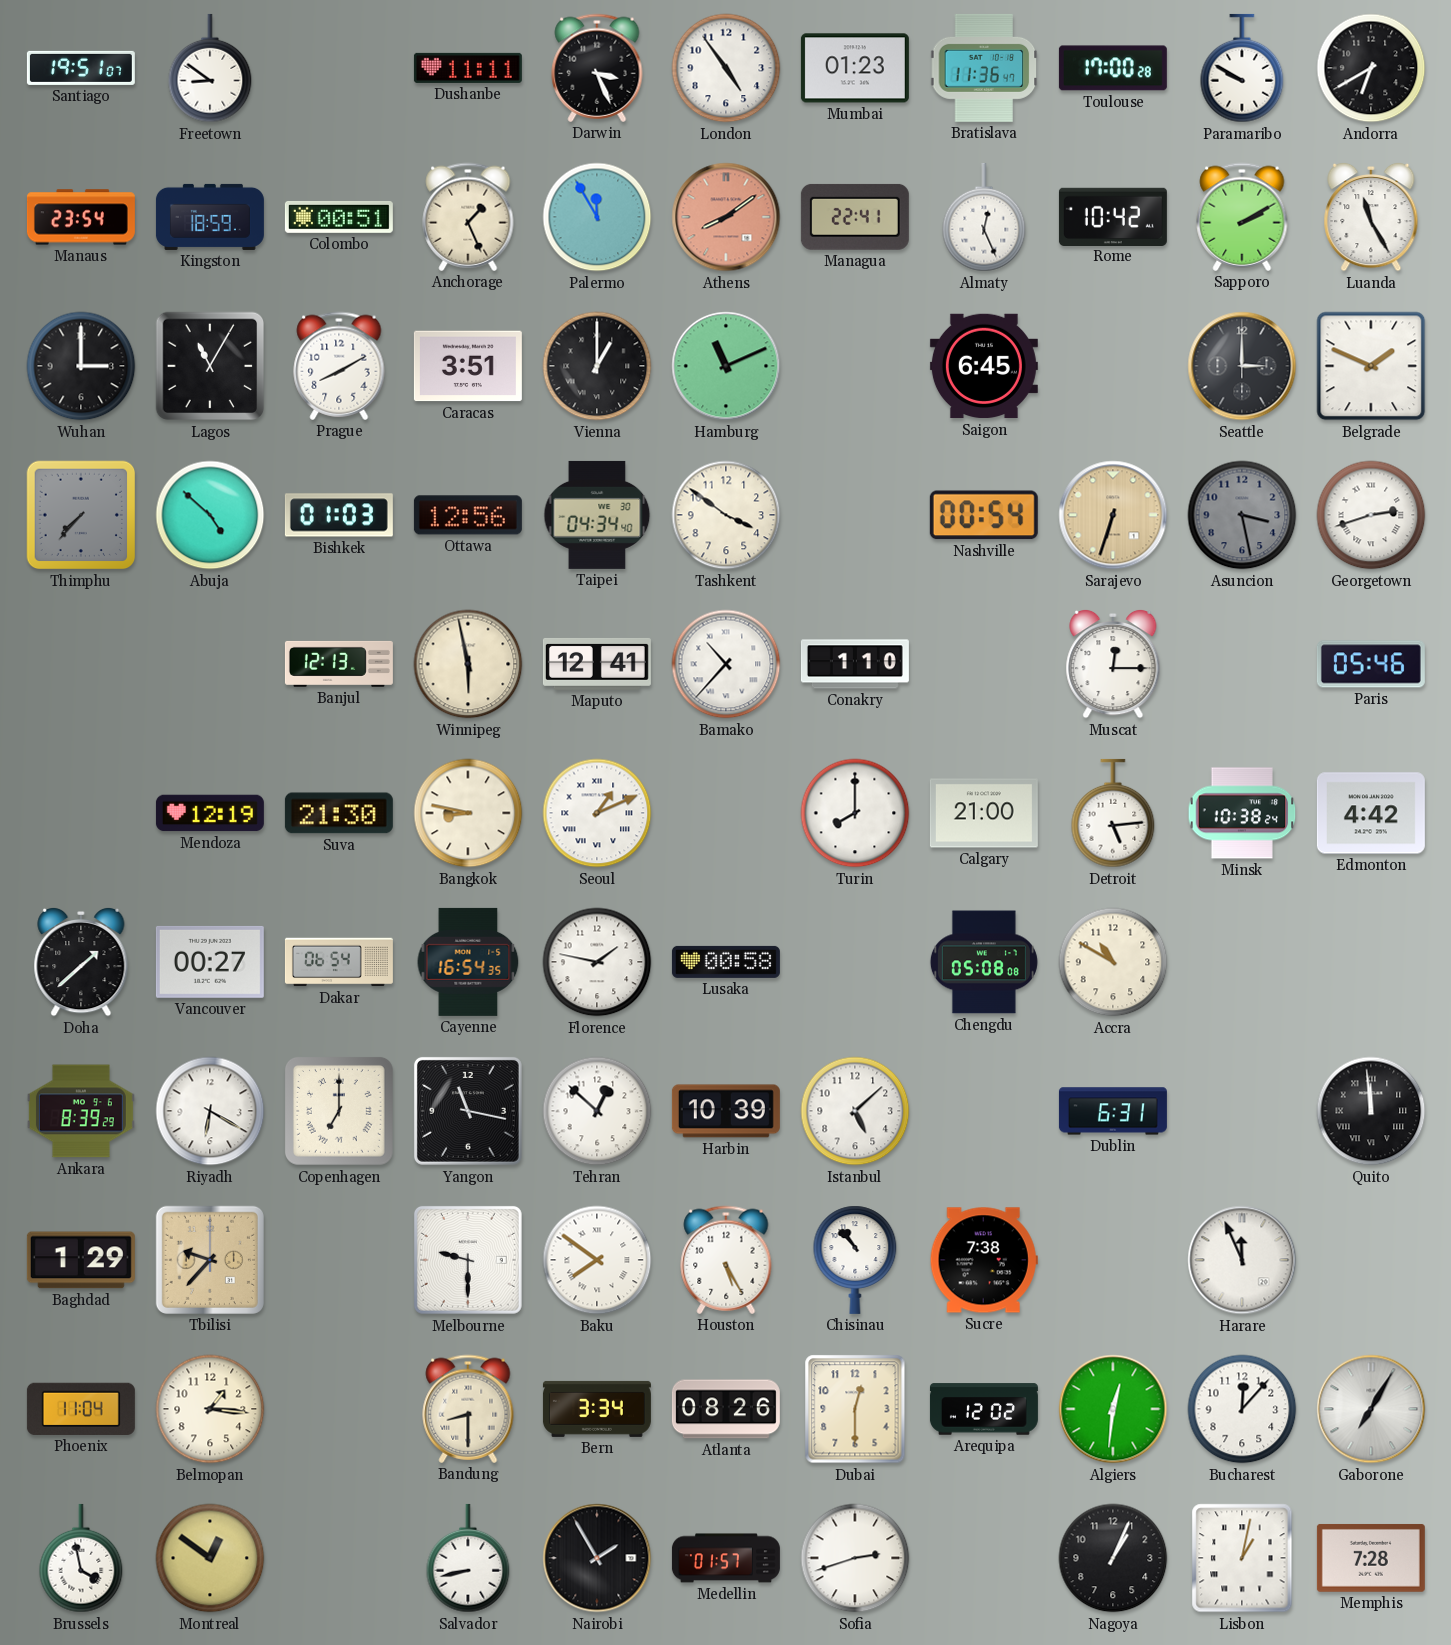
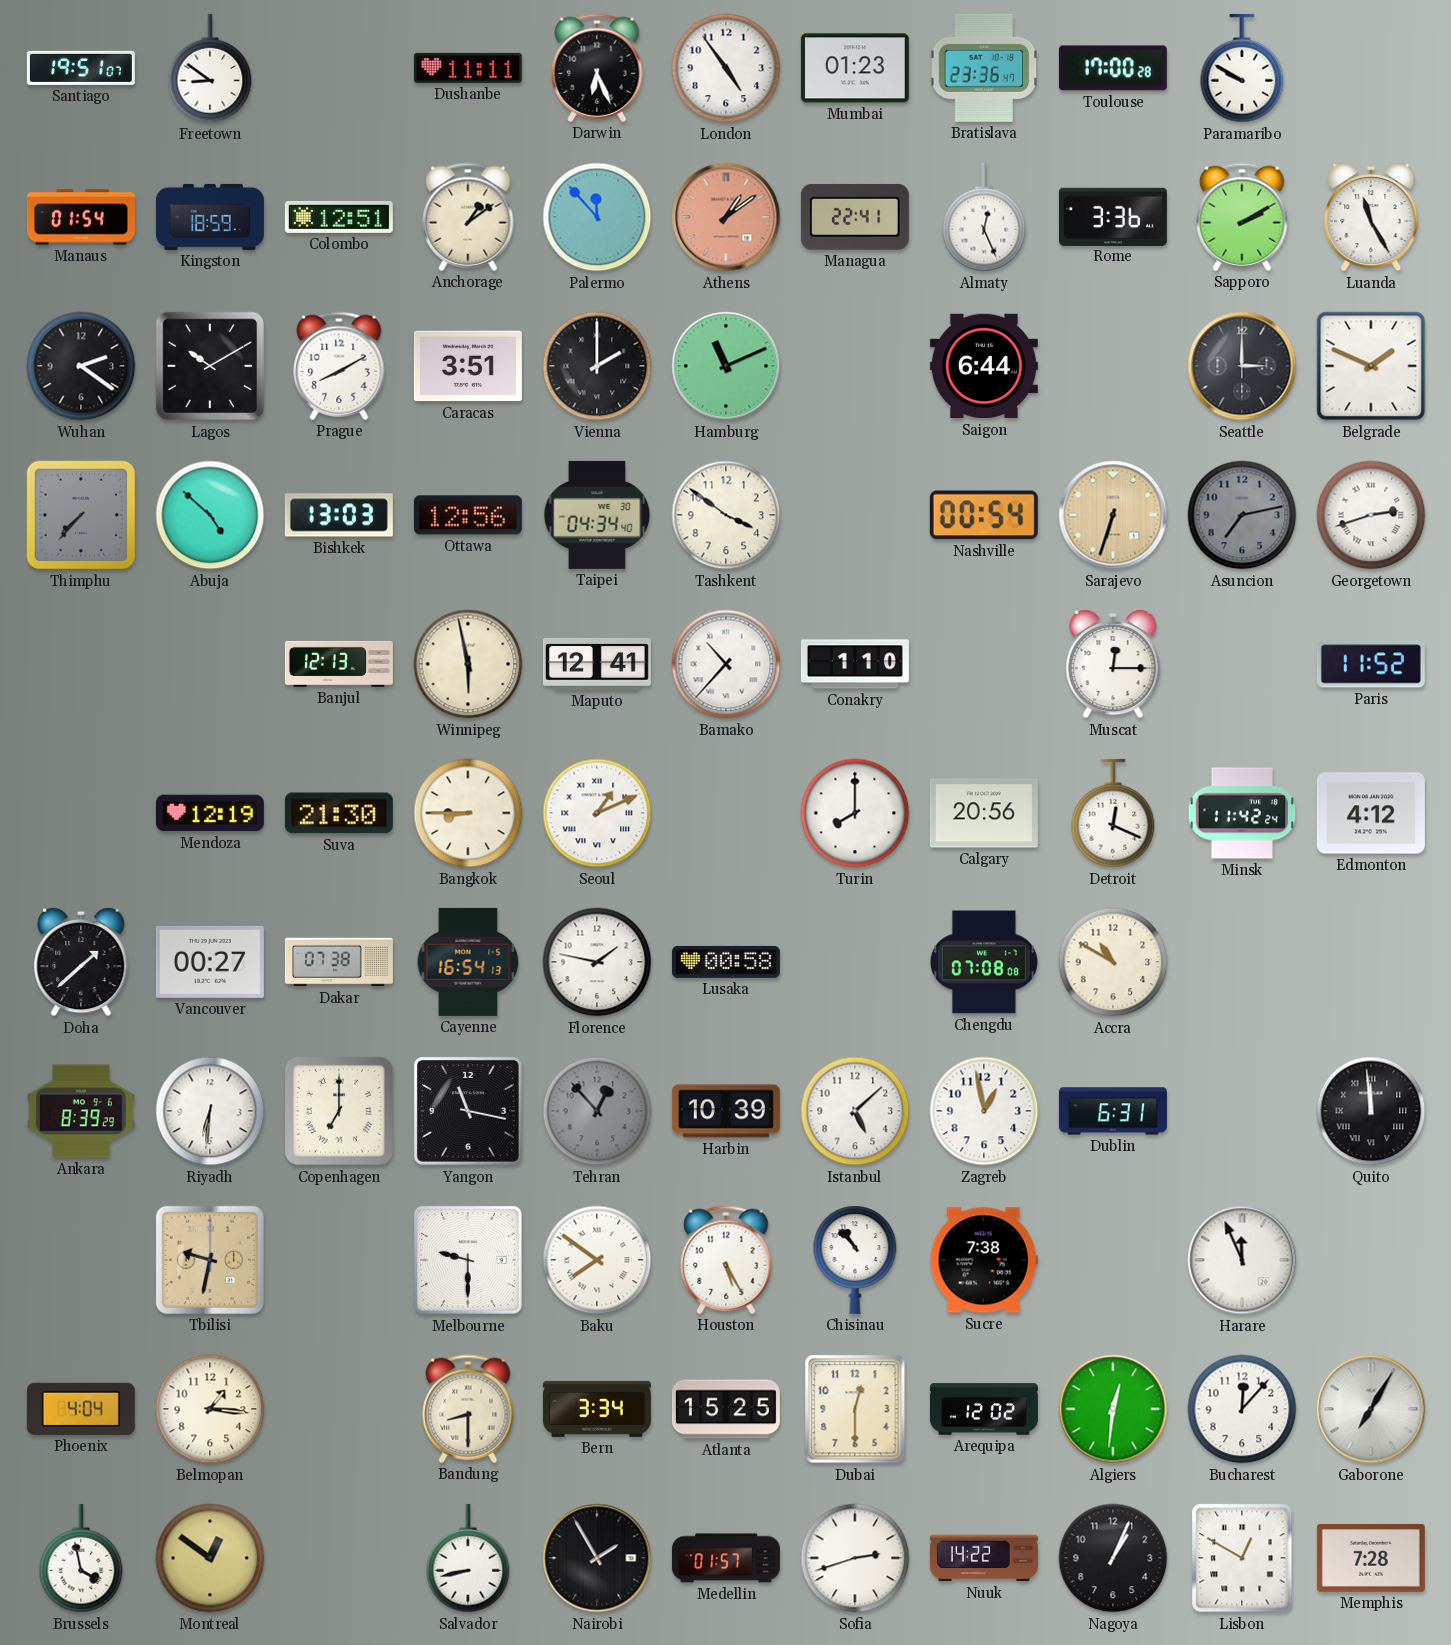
Darwin: 3:26 -> 6:26
Bratislava: 11:36 -> 23:36
Andorra: 6:40 -> none
Manaus: 23:54 -> 01:54
Colombo: 00:51 -> 12:51
Anchorage: 1:26 -> 1:09
Palermo: 11:55 -> 11:53
Athens: 8:09 -> 1:09
Rome: 10:42 -> 3:36
Wuhan: 3:00 -> 2:21
Lagos: 11:05 -> 10:10
Vienna: 1:00 -> 2:00
Saigon: 6:45 -> 6:44
Bishkek: 01:03 -> 13:03
Asuncion: 3:28 -> 7:13
Paris: 05:46 -> 11:52
Bangkok: 8:47 -> 8:45
Calgary: 21:00 -> 20:56
Detroit: 5:14 -> 12:19
Minsk: 10:38 -> 11:42
Edmonton: 4:42 -> 4:12
Dakar: 06:54 -> 07:38
Cayenne: 16:54:35 -> 16:54:13
Chengdu: 05:08 -> 07:08
Riyadh: 6:20 -> 6:31
Tehran: 12:52 -> 12:53
Tehran dial: white -> grey
Zagreb: none -> 12:58
Baghdad: 1:29 -> none
Tbilisi: 9:37 -> 9:32
Phoenix: 11:04 -> 4:04
Atlanta: 08:26 -> 15:25
Nuuk: none -> 14:22
Lisbon: 1:02 -> 12:50
